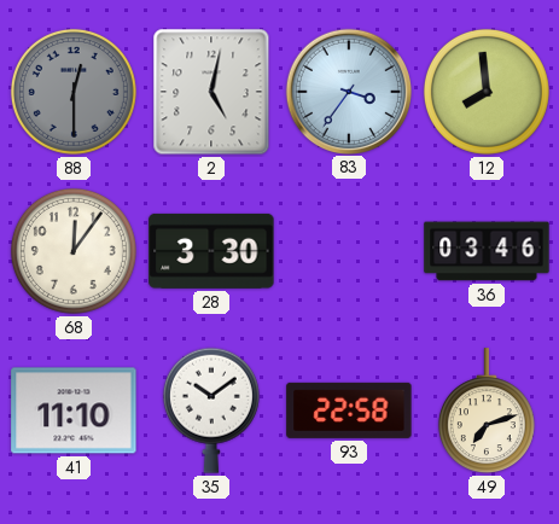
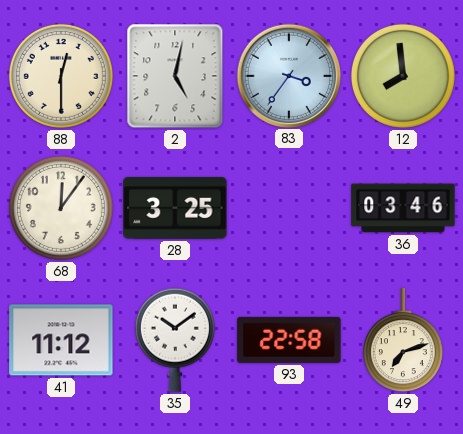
88 dial: grey -> cream
28: 3:30 -> 3:25
41: 11:10 -> 11:12
